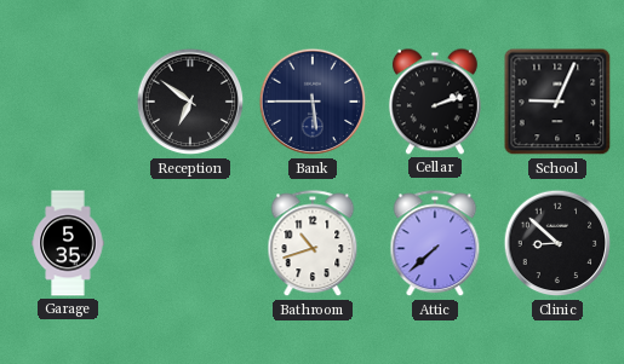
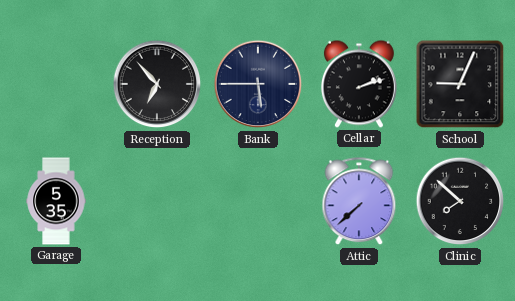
Reception: 6:51 -> 6:53
Bathroom: 10:42 -> none
Clinic: 8:52 -> 7:52
